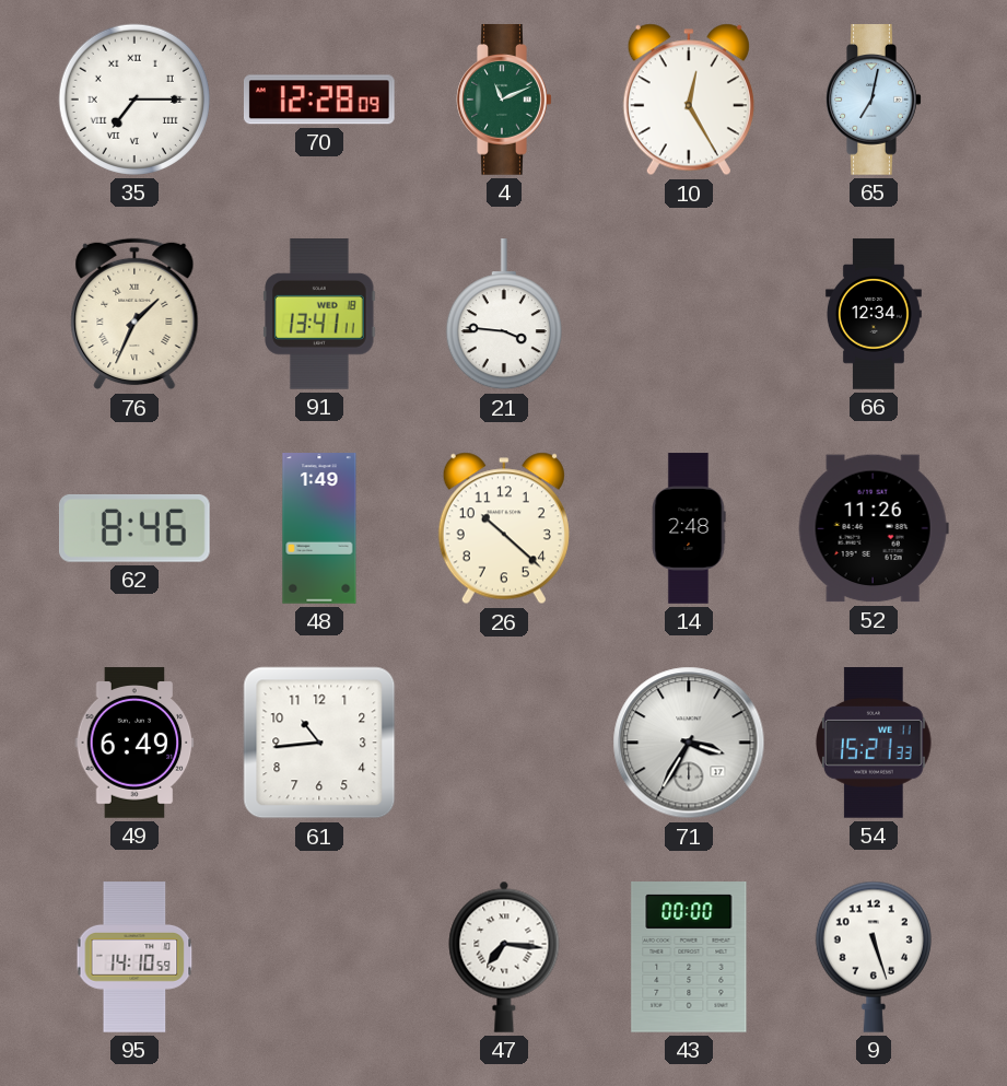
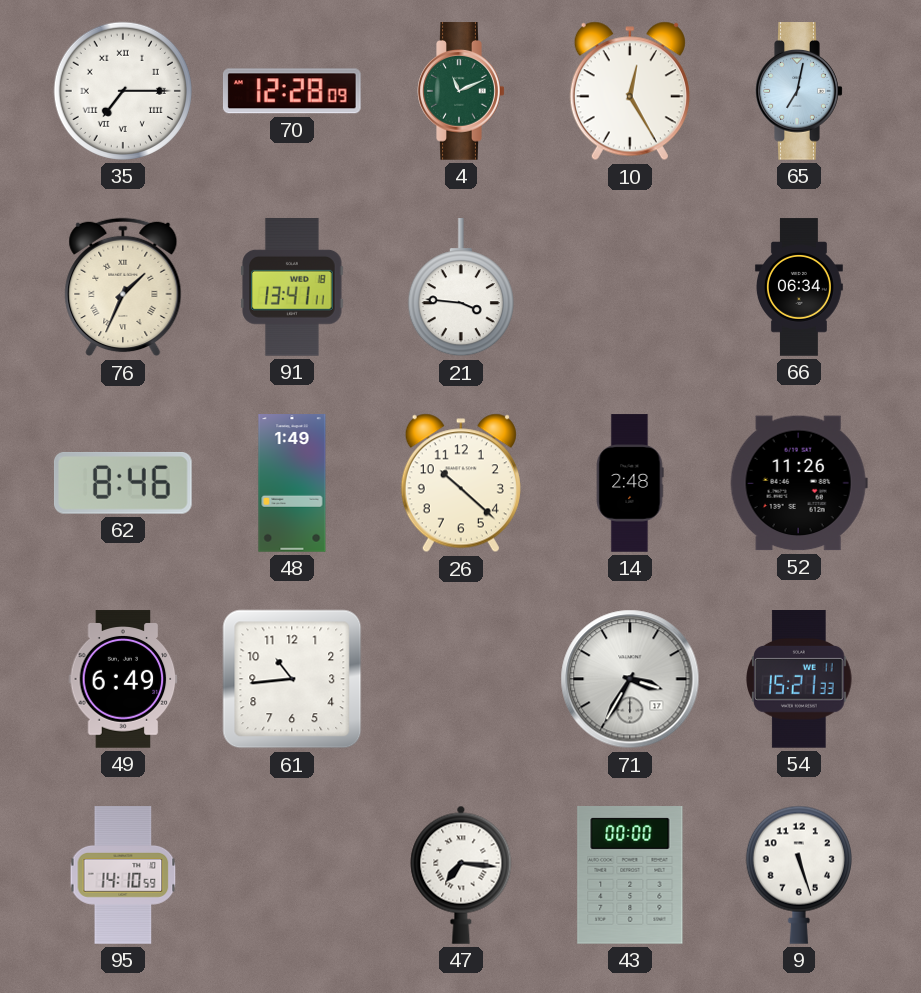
66: 12:34 -> 06:34
